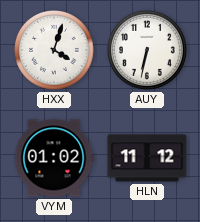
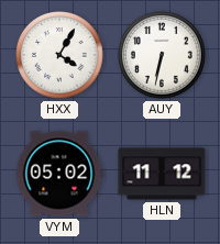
HXX: 4:03 -> 4:05
VYM: 01:02 -> 05:02
